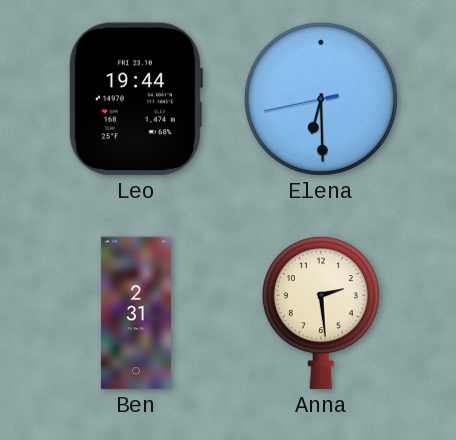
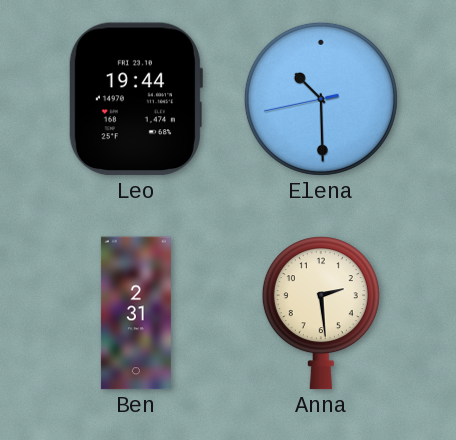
Elena: 6:29 -> 10:29
